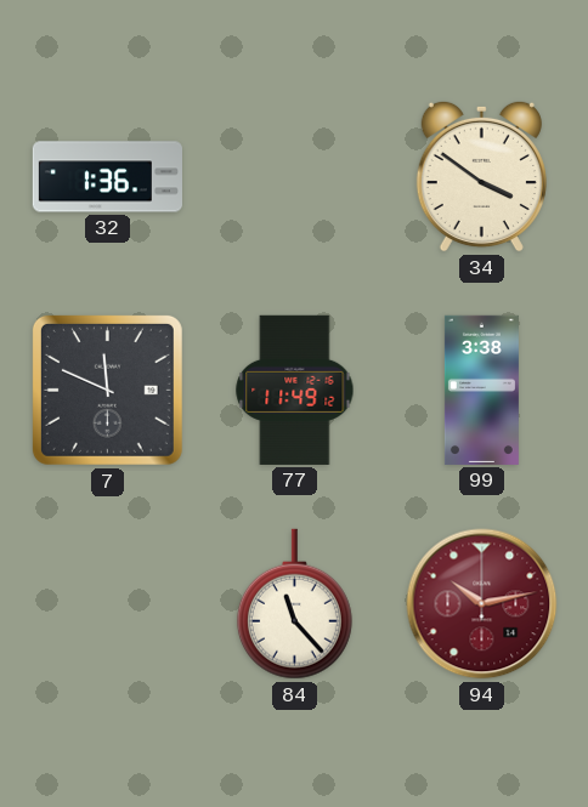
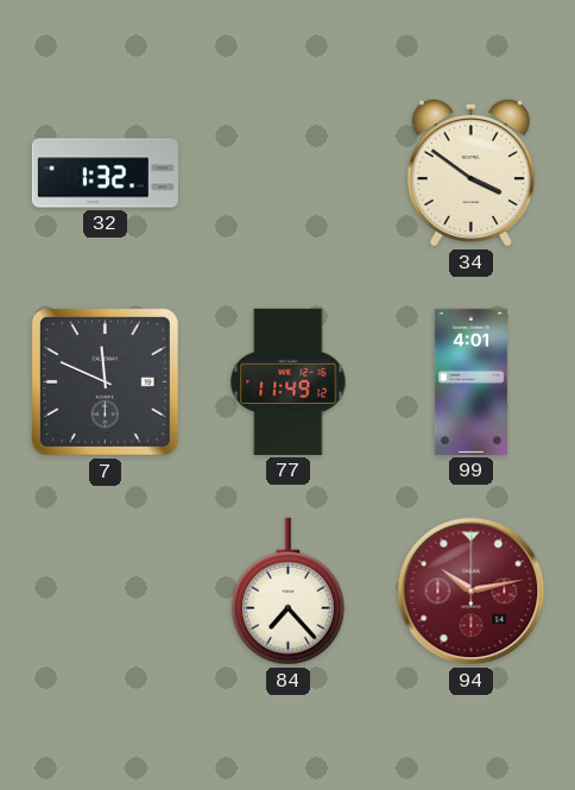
32: 1:36 -> 1:32
99: 3:38 -> 4:01
84: 11:23 -> 7:23
